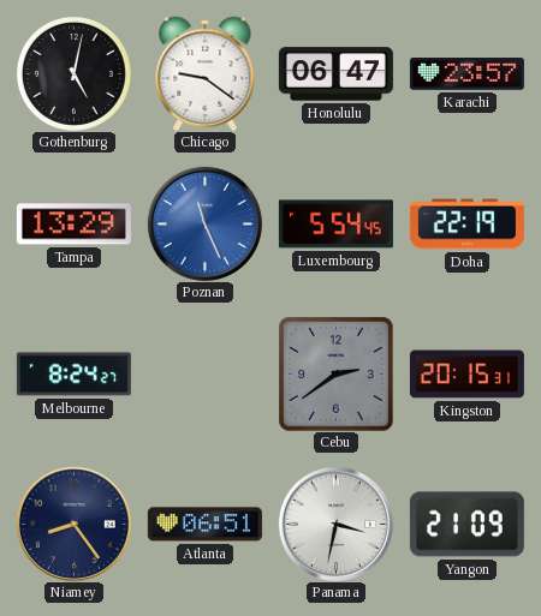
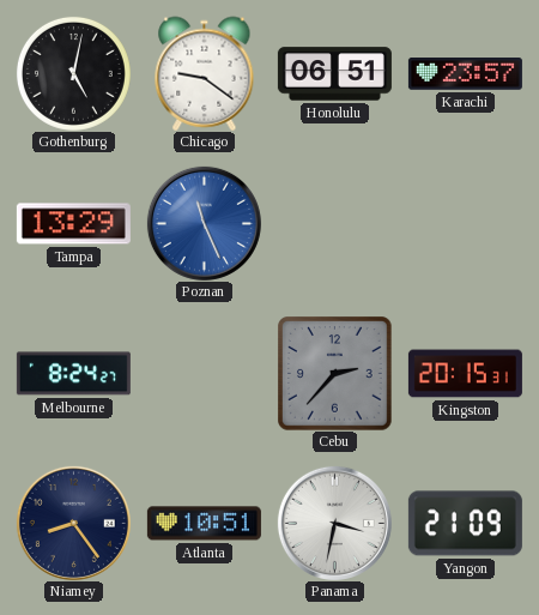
Honolulu: 06:47 -> 06:51
Luxembourg: 5:54 -> none
Doha: 22:19 -> none
Cebu: 2:39 -> 2:37
Atlanta: 06:51 -> 10:51
